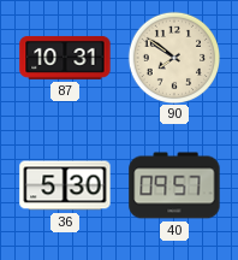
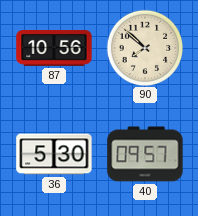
87: 10:31 -> 10:56
90: 7:51 -> 7:52
